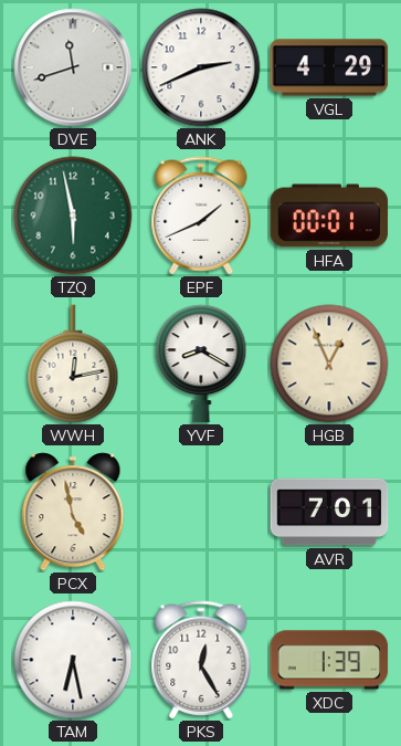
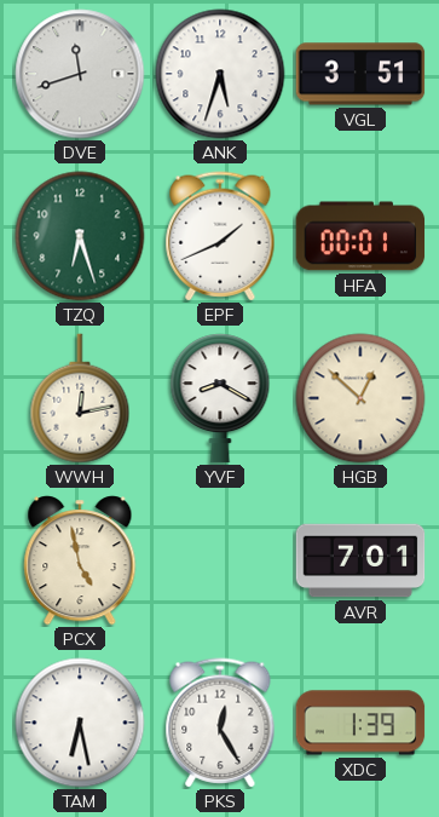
ANK: 2:41 -> 5:33
VGL: 4:29 -> 3:51
TZQ: 5:58 -> 6:27
HGB: 12:56 -> 12:52
